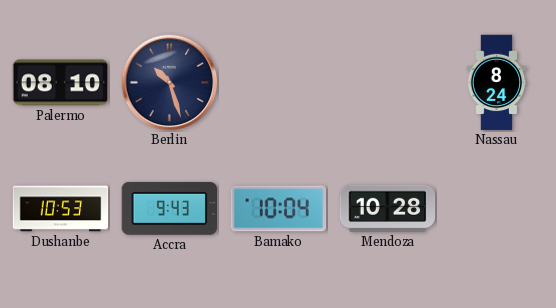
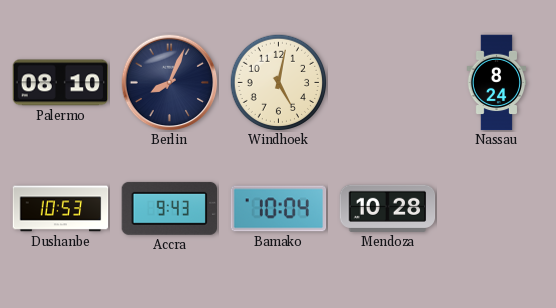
Berlin: 10:27 -> 8:04
Windhoek: none -> 5:02
